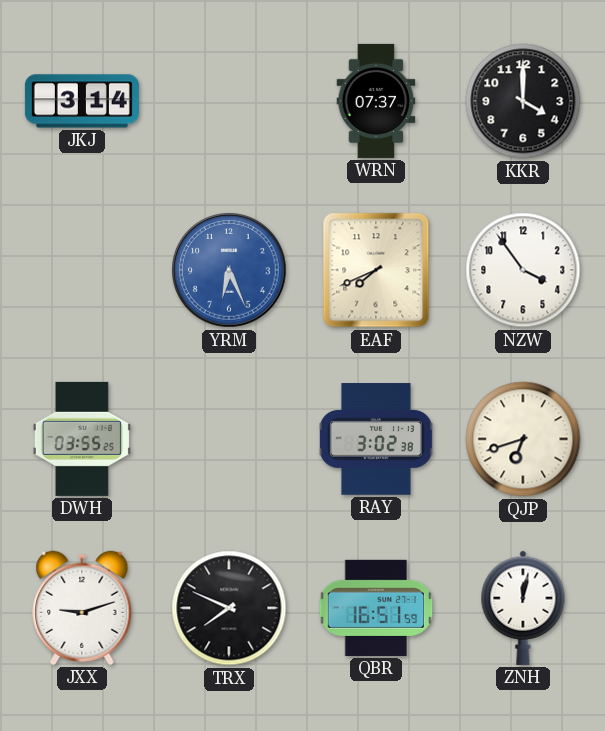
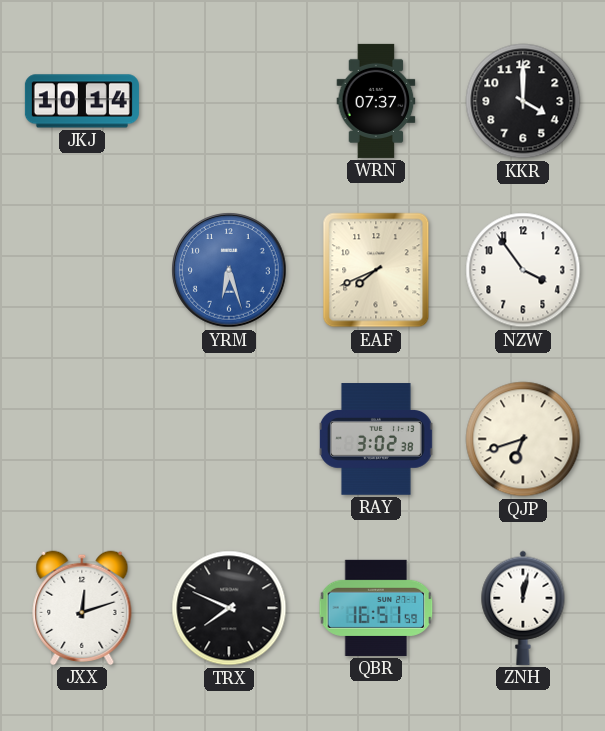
JKJ: 3:14 -> 10:14
YRM: 6:26 -> 6:27
DWH: 03:55 -> none
JXX: 9:12 -> 12:12
